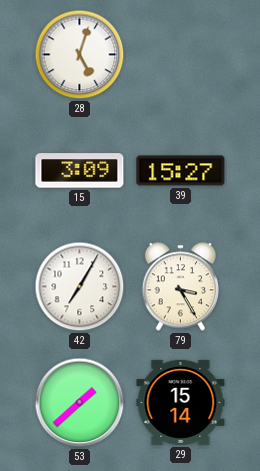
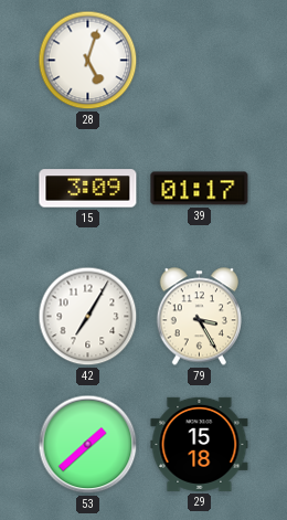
39: 15:27 -> 01:17
29: 15:14 -> 15:18
